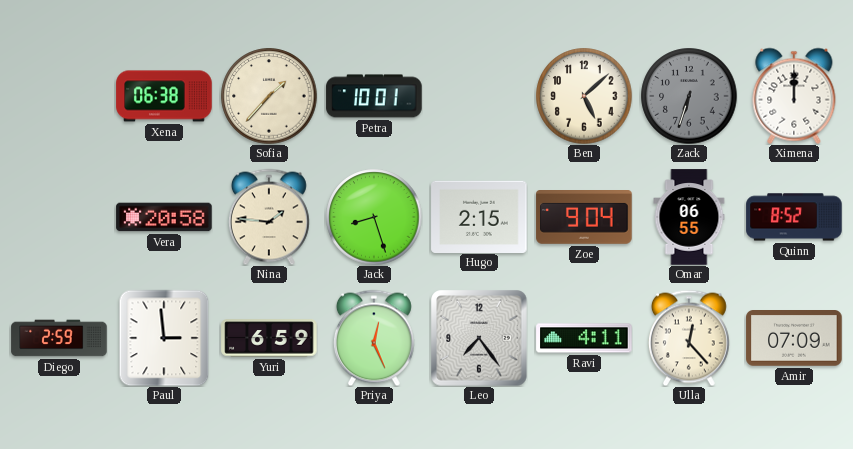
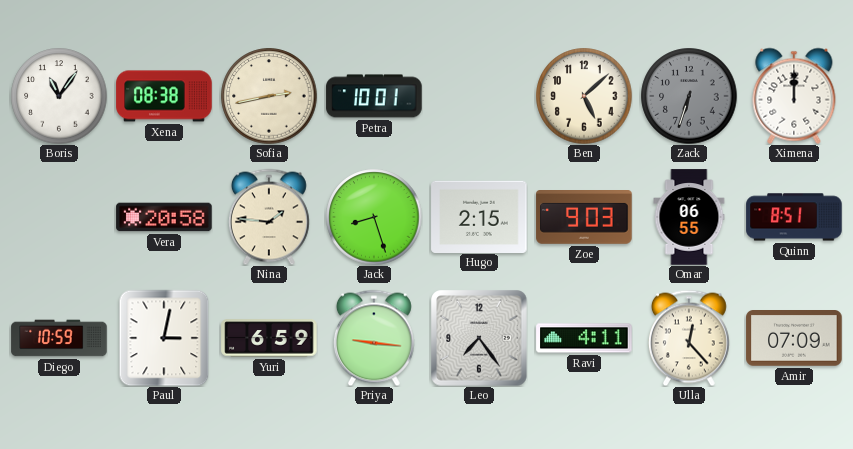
Boris: none -> 11:06
Xena: 06:38 -> 08:38
Sofia: 1:37 -> 2:43
Zoe: 9:04 -> 9:03
Quinn: 8:52 -> 8:51
Diego: 2:59 -> 10:59
Paul: 2:59 -> 3:02
Priya: 12:26 -> 9:16
